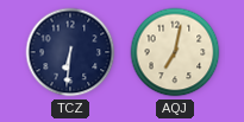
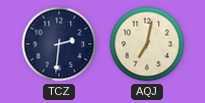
TCZ: 6:31 -> 2:31
